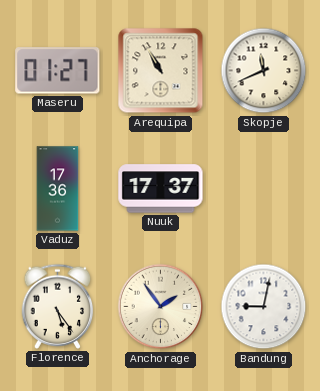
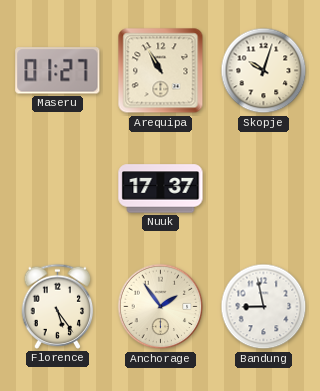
Skopje: 11:41 -> 10:03
Vaduz: 17:36 -> none
Bandung: 9:02 -> 8:58
